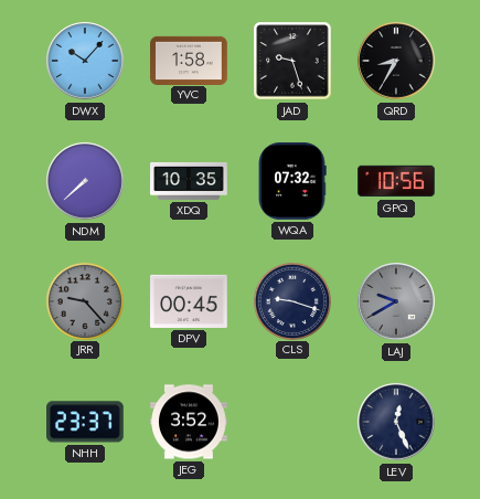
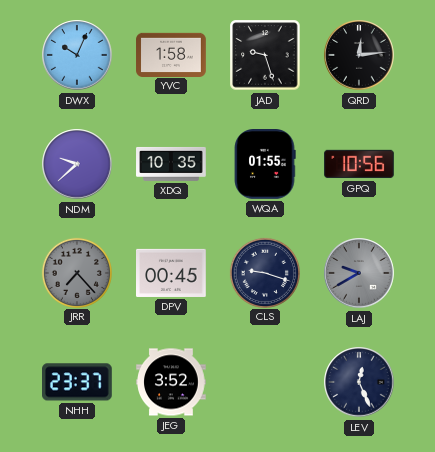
DWX: 10:07 -> 10:04
QRD: 8:35 -> 12:14
NDM: 7:38 -> 9:38
WQA: 07:32 -> 01:55
JRR: 9:23 -> 7:23
